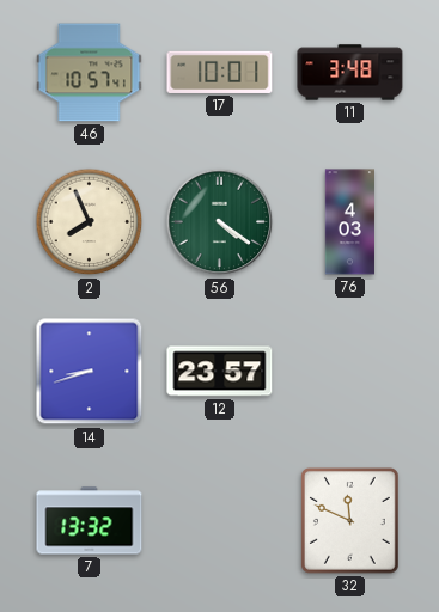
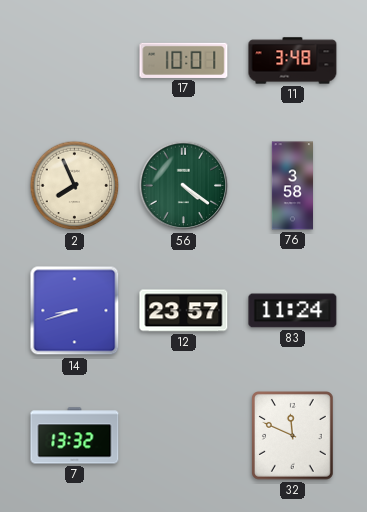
46: 10:57 -> none
76: 4:03 -> 3:58
83: none -> 11:24
